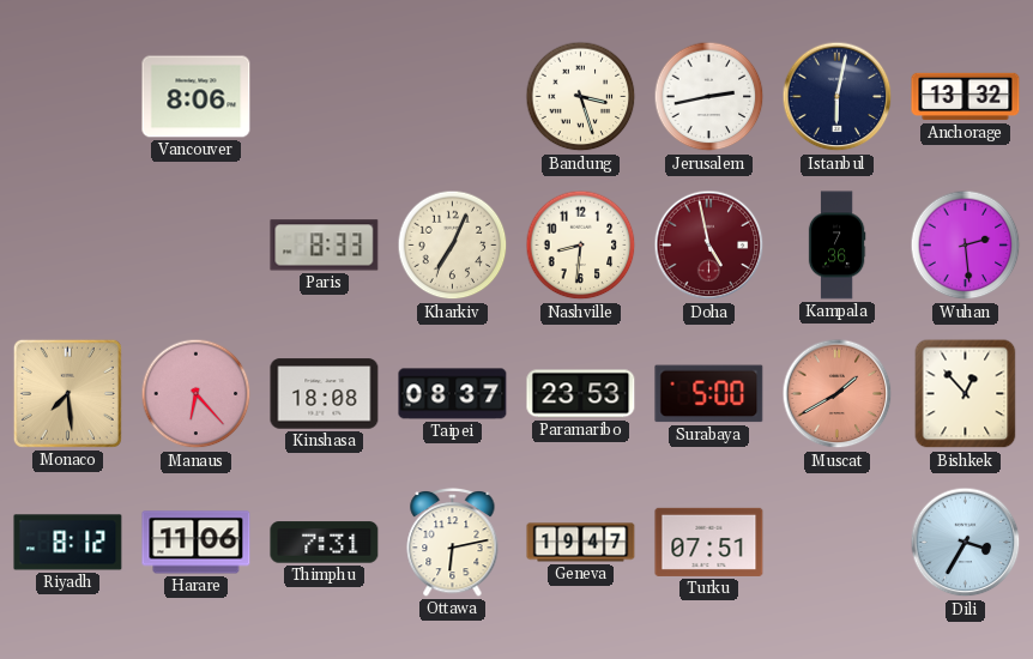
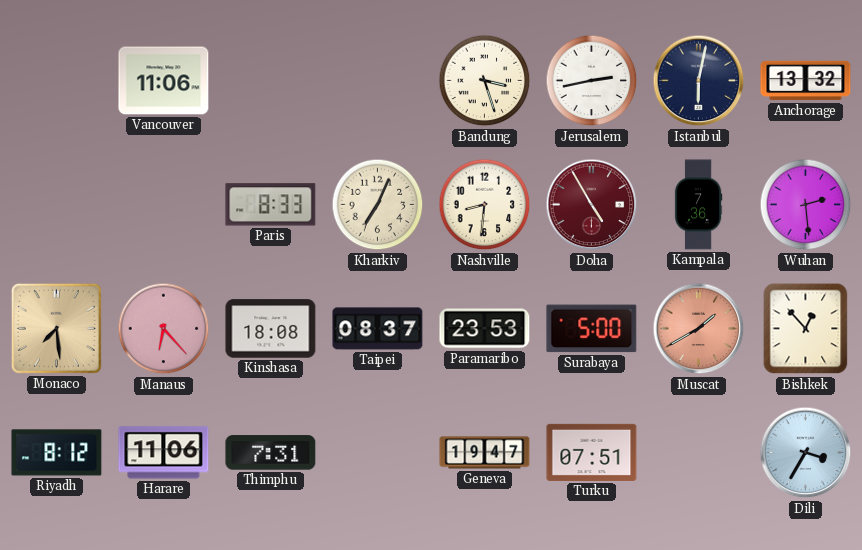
Vancouver: 8:06 -> 11:06
Doha: 4:58 -> 4:55
Ottawa: 6:13 -> none
